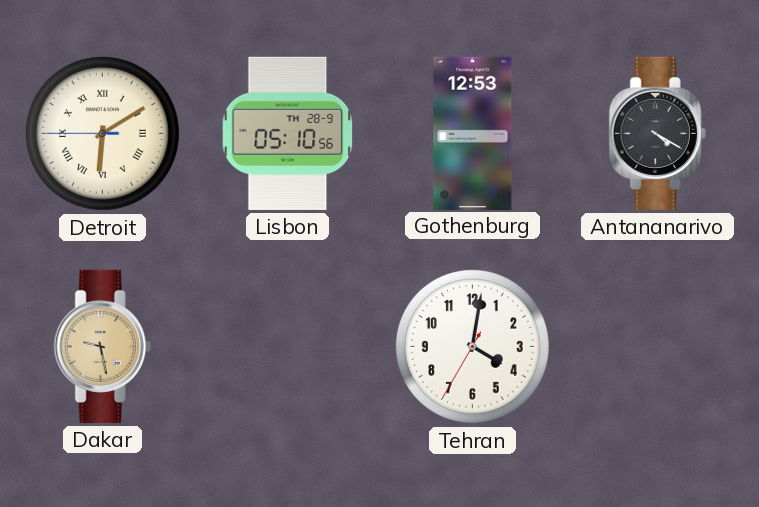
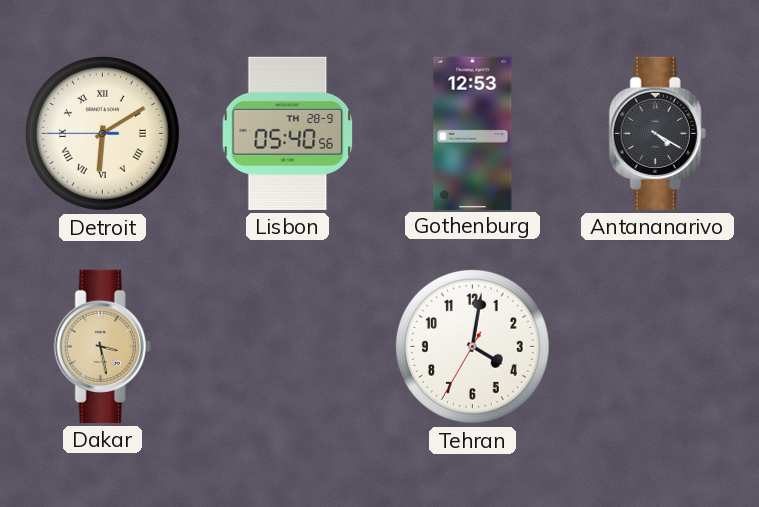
Lisbon: 05:10 -> 05:40
Dakar: 9:28 -> 3:28
